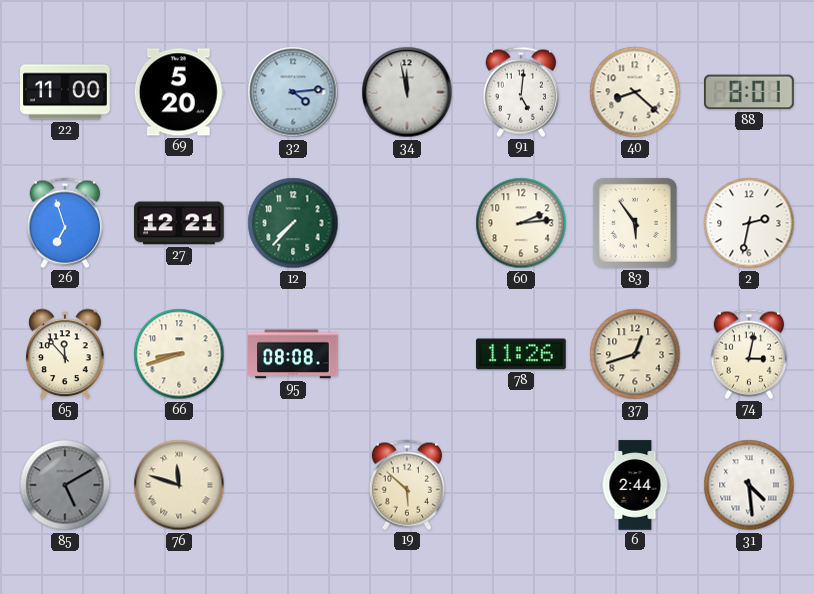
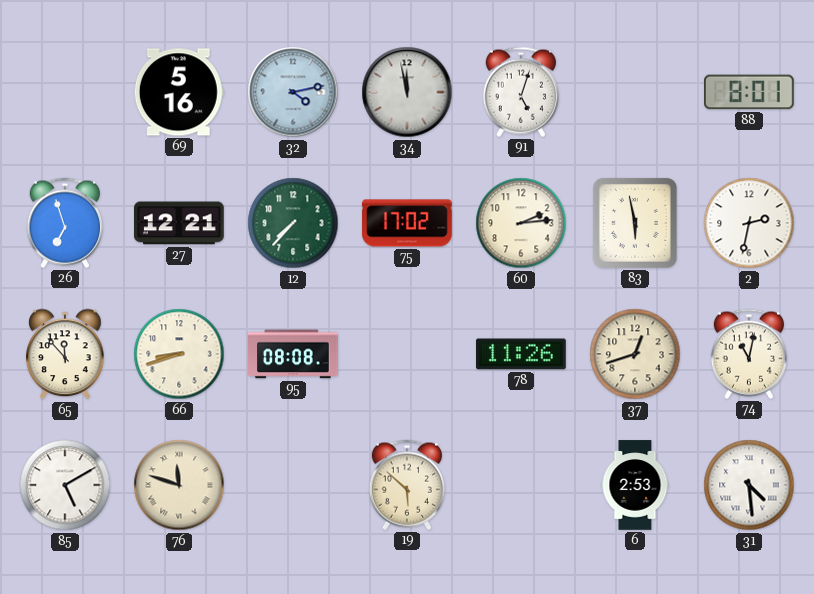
22: 11:00 -> none
69: 5:20 -> 5:16
32: 4:14 -> 4:13
91: 5:01 -> 5:03
40: 8:22 -> none
75: none -> 17:02
83: 5:54 -> 5:58
74: 3:02 -> 11:02
85 dial: grey -> white
6: 2:44 -> 2:53
